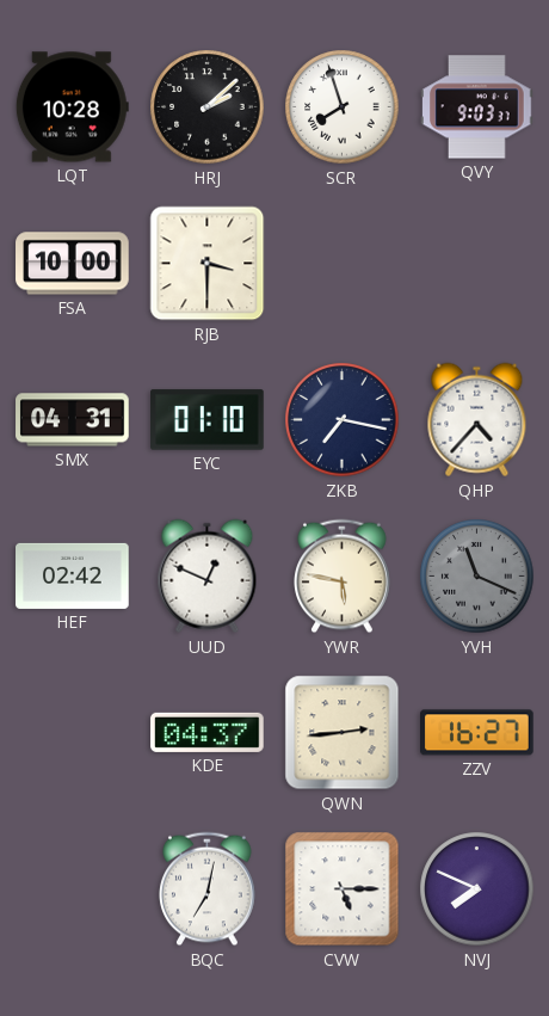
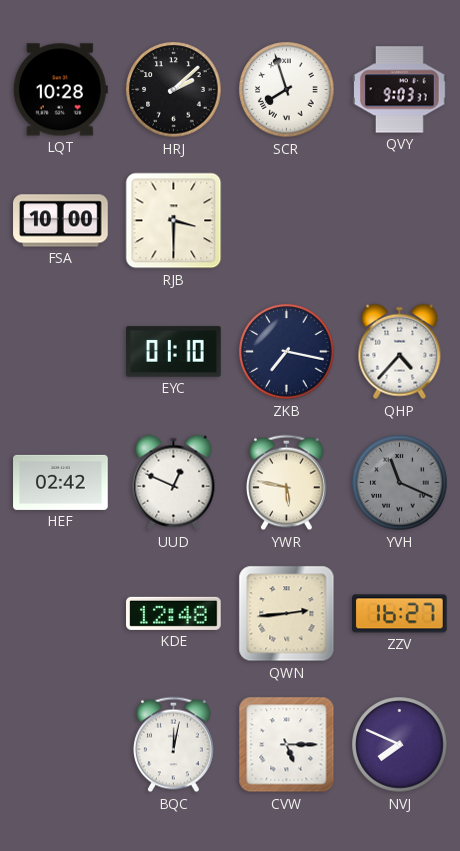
SMX: 04:31 -> none
KDE: 04:37 -> 12:48
BQC: 7:02 -> 12:02
